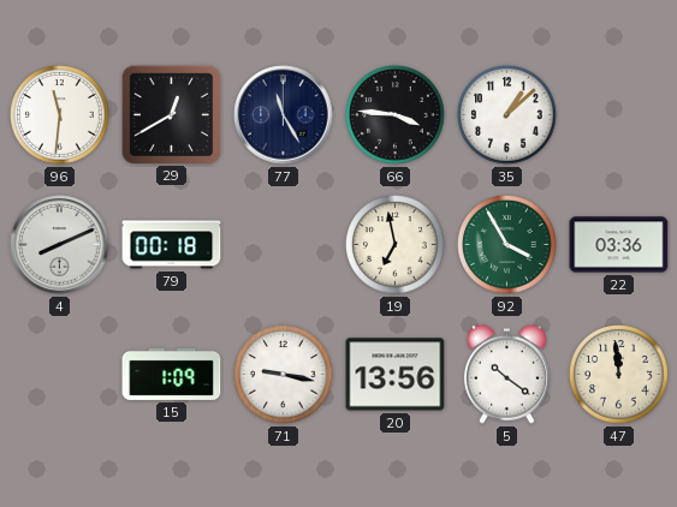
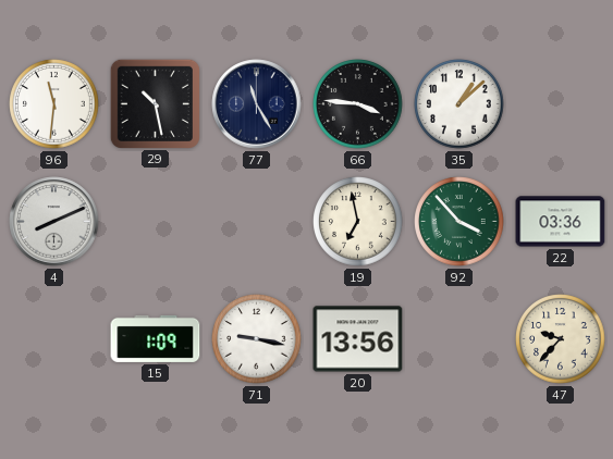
29: 12:40 -> 10:28
79: 00:18 -> none
92: 3:55 -> 3:53
5: 10:21 -> none
47: 11:59 -> 9:37
